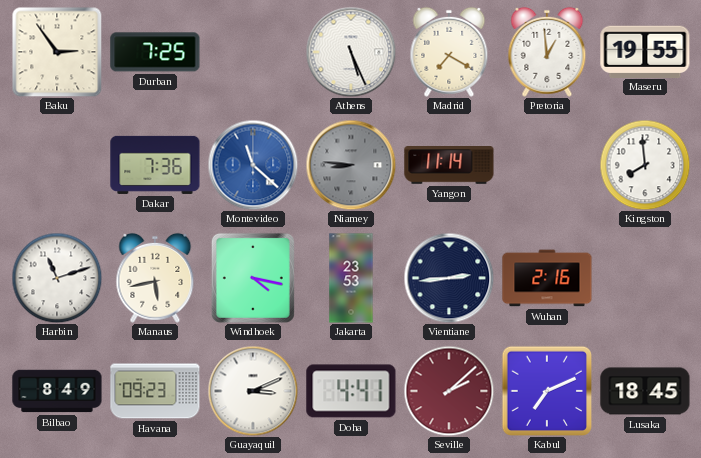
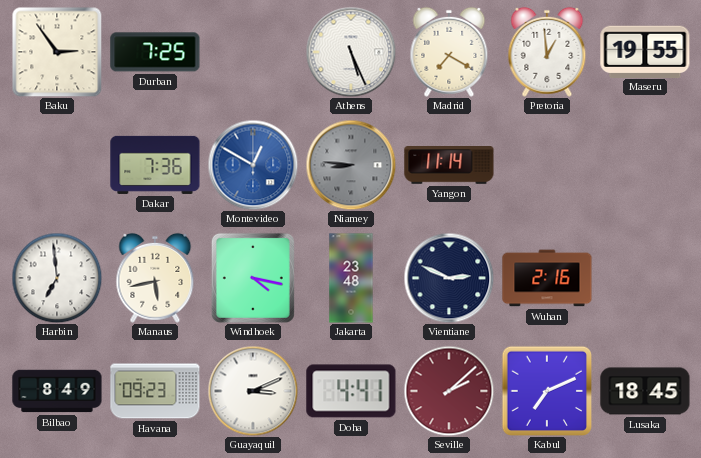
Montevideo: 11:22 -> 12:50
Kingston: 7:59 -> none
Harbin: 11:12 -> 6:59
Jakarta: 23:53 -> 23:48
Vientiane: 2:44 -> 2:49
